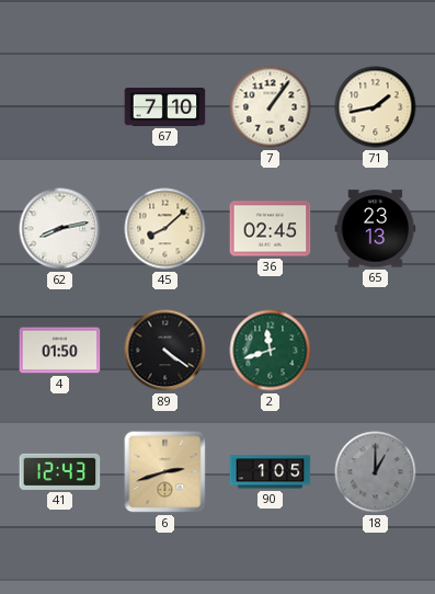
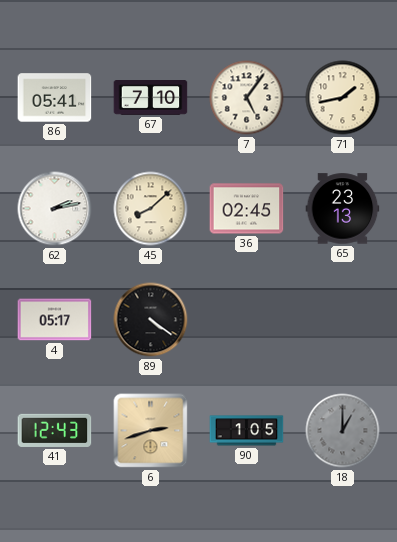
86: none -> 05:41
7: 1:06 -> 5:06
62: 8:13 -> 2:13
4: 01:50 -> 05:17
2: 11:42 -> none
